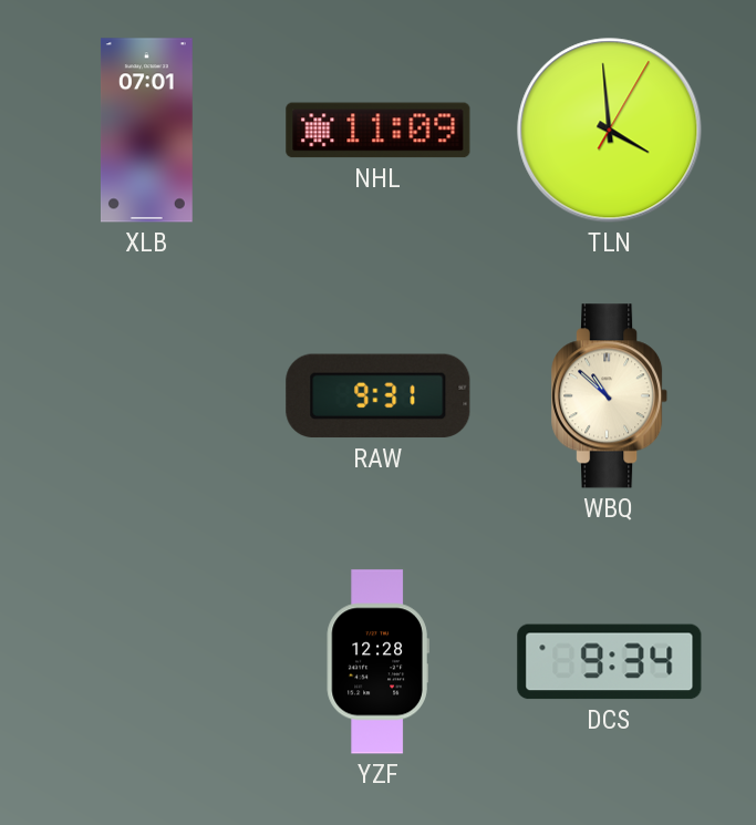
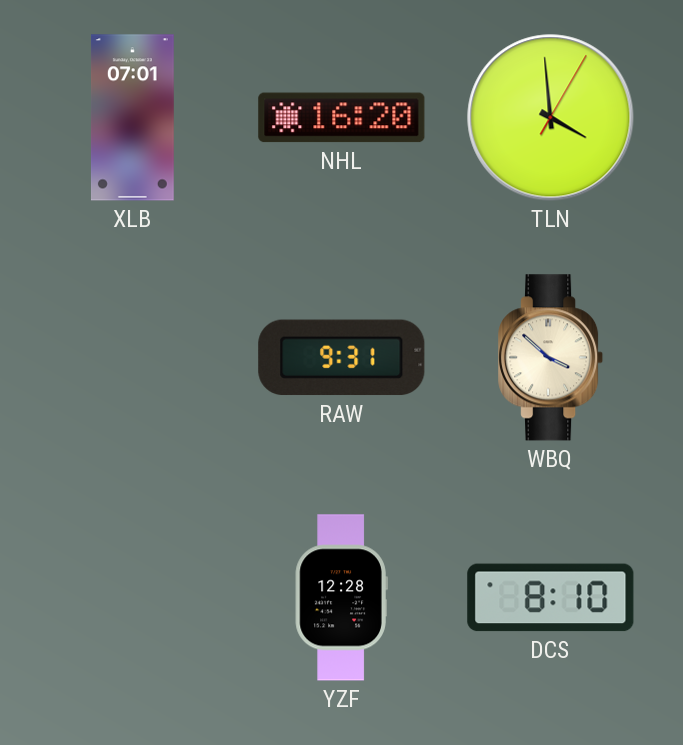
NHL: 11:09 -> 16:20
WBQ: 10:52 -> 3:52
DCS: 9:34 -> 8:10
